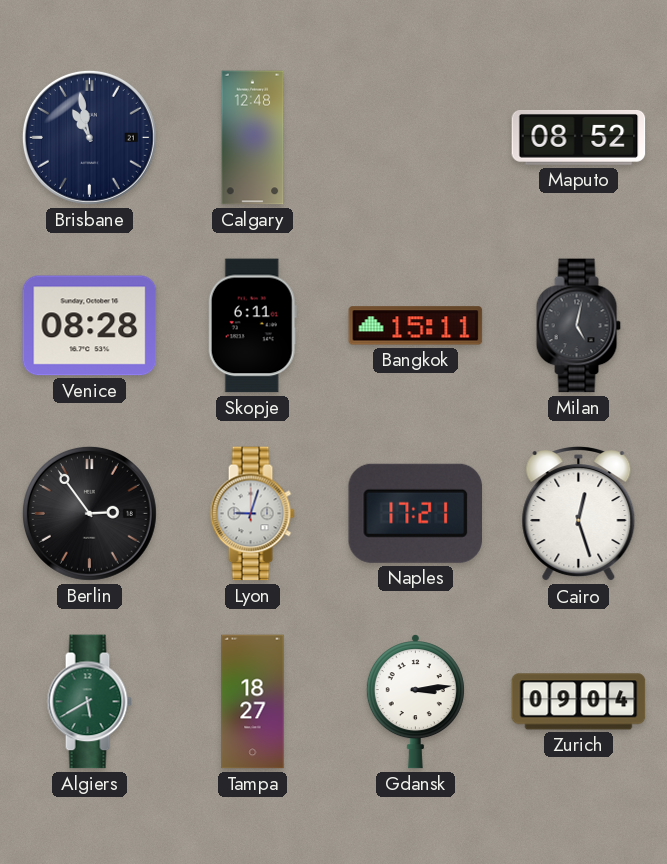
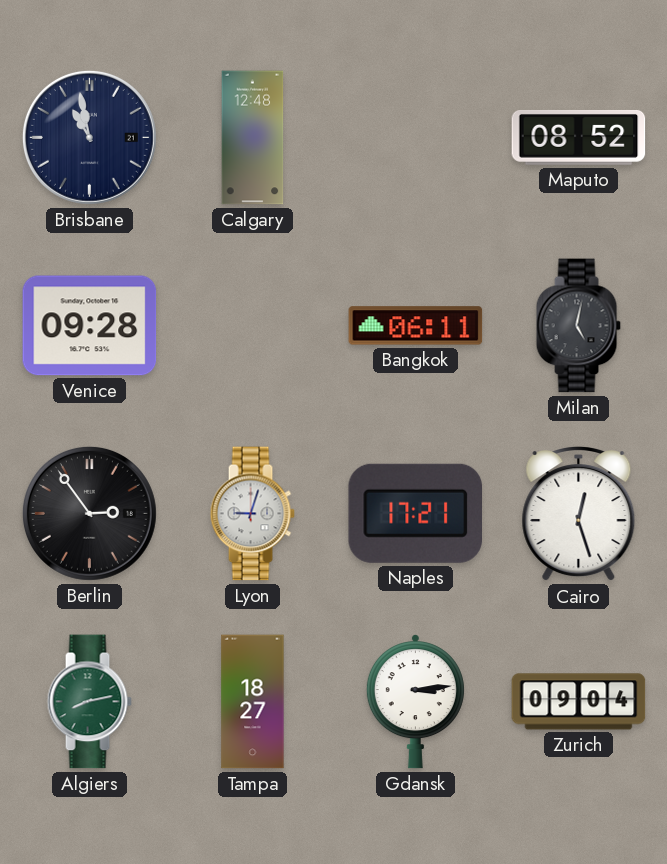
Venice: 08:28 -> 09:28
Skopje: 6:11 -> none
Bangkok: 15:11 -> 06:11
Algiers: 5:40 -> 8:13
